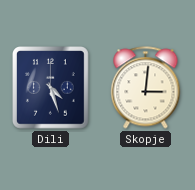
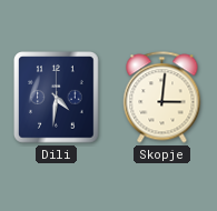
Dili: 4:27 -> 4:31
